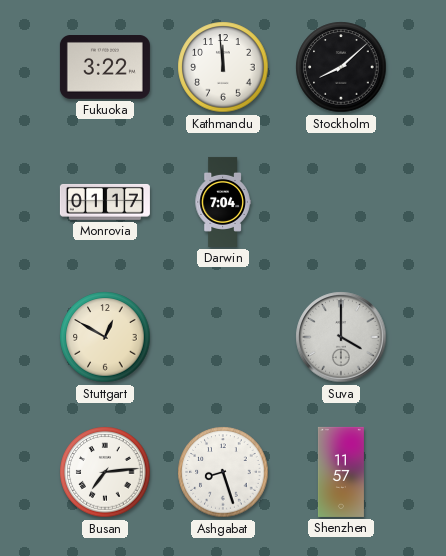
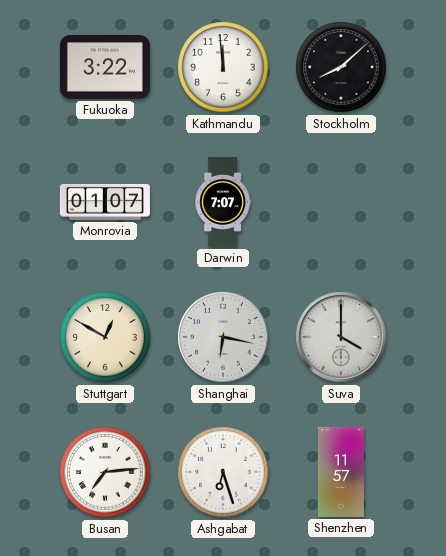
Monrovia: 01:17 -> 01:07
Darwin: 7:04 -> 7:07
Shanghai: none -> 6:17
Ashgabat: 8:27 -> 6:27
